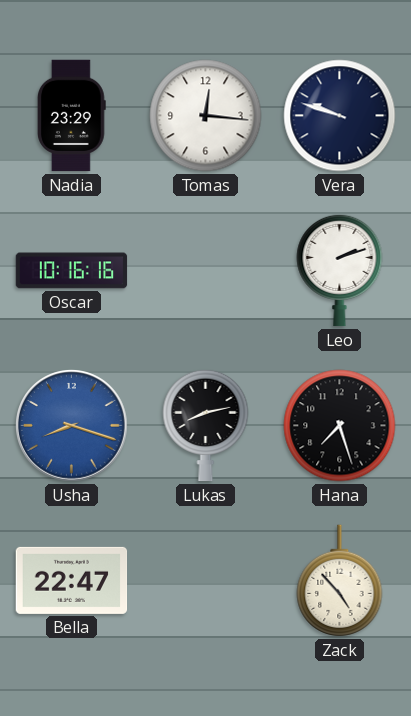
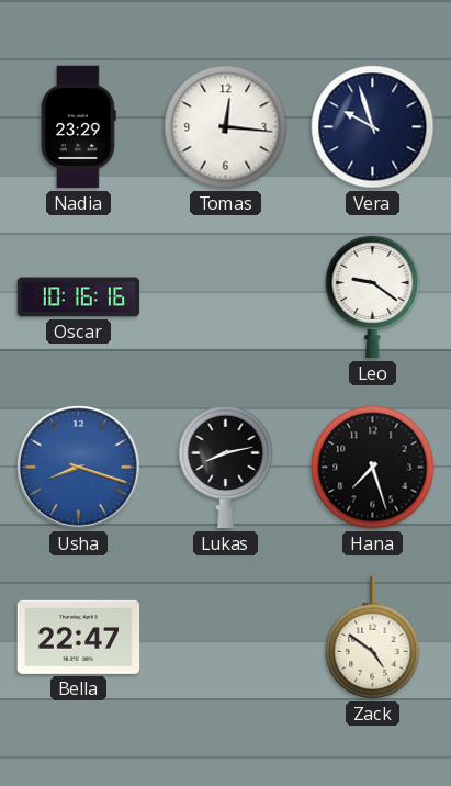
Vera: 9:48 -> 9:57
Leo: 2:12 -> 9:21
Zack: 4:53 -> 4:51
